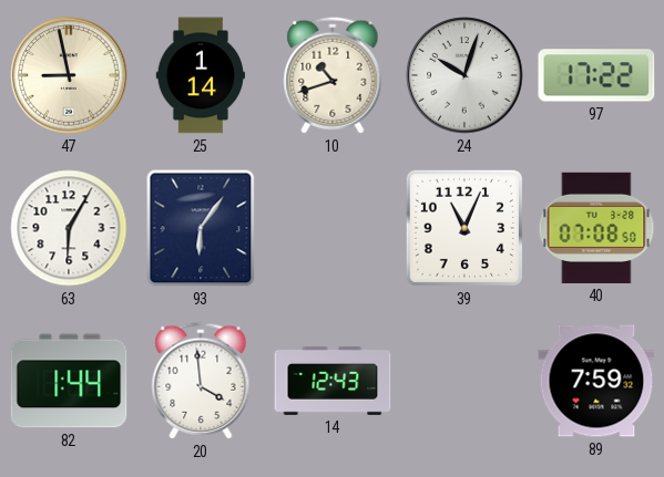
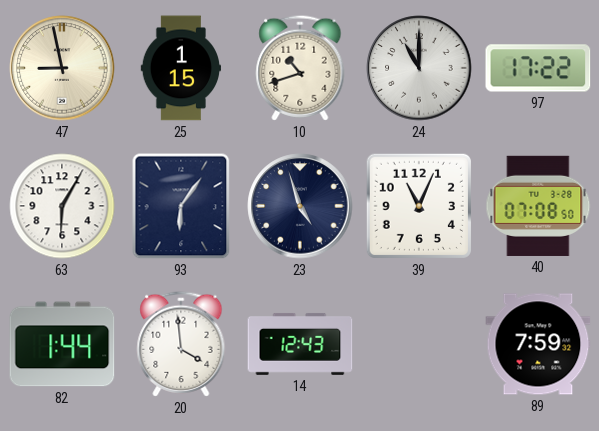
25: 1:14 -> 1:15
24: 10:03 -> 11:00
23: none -> 4:57
